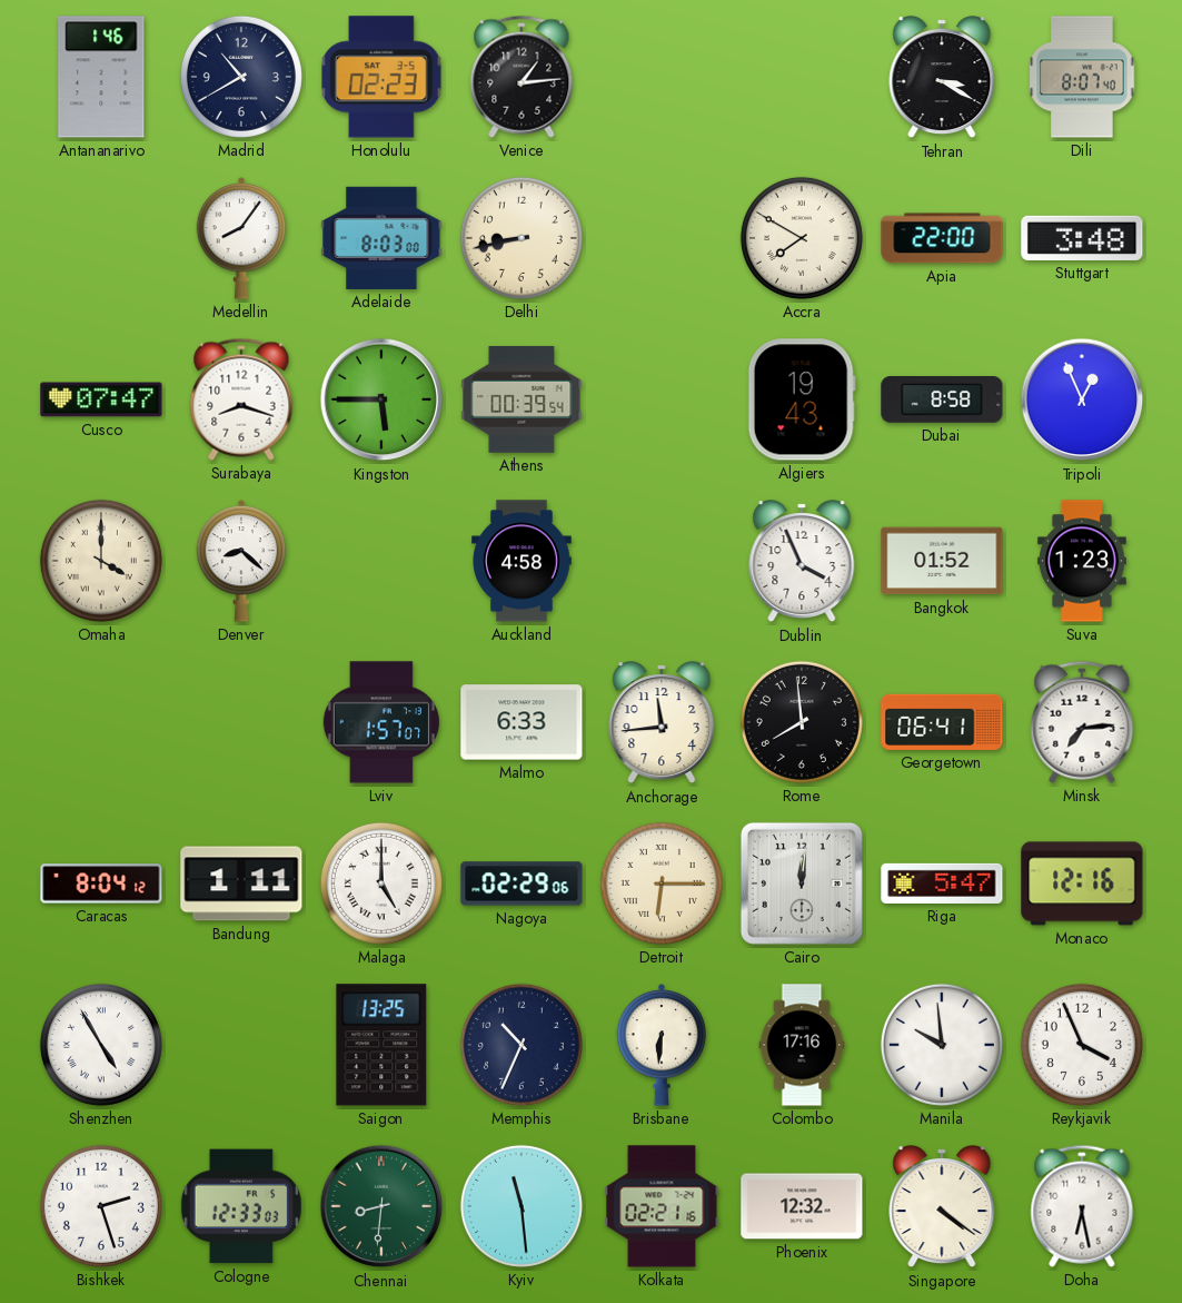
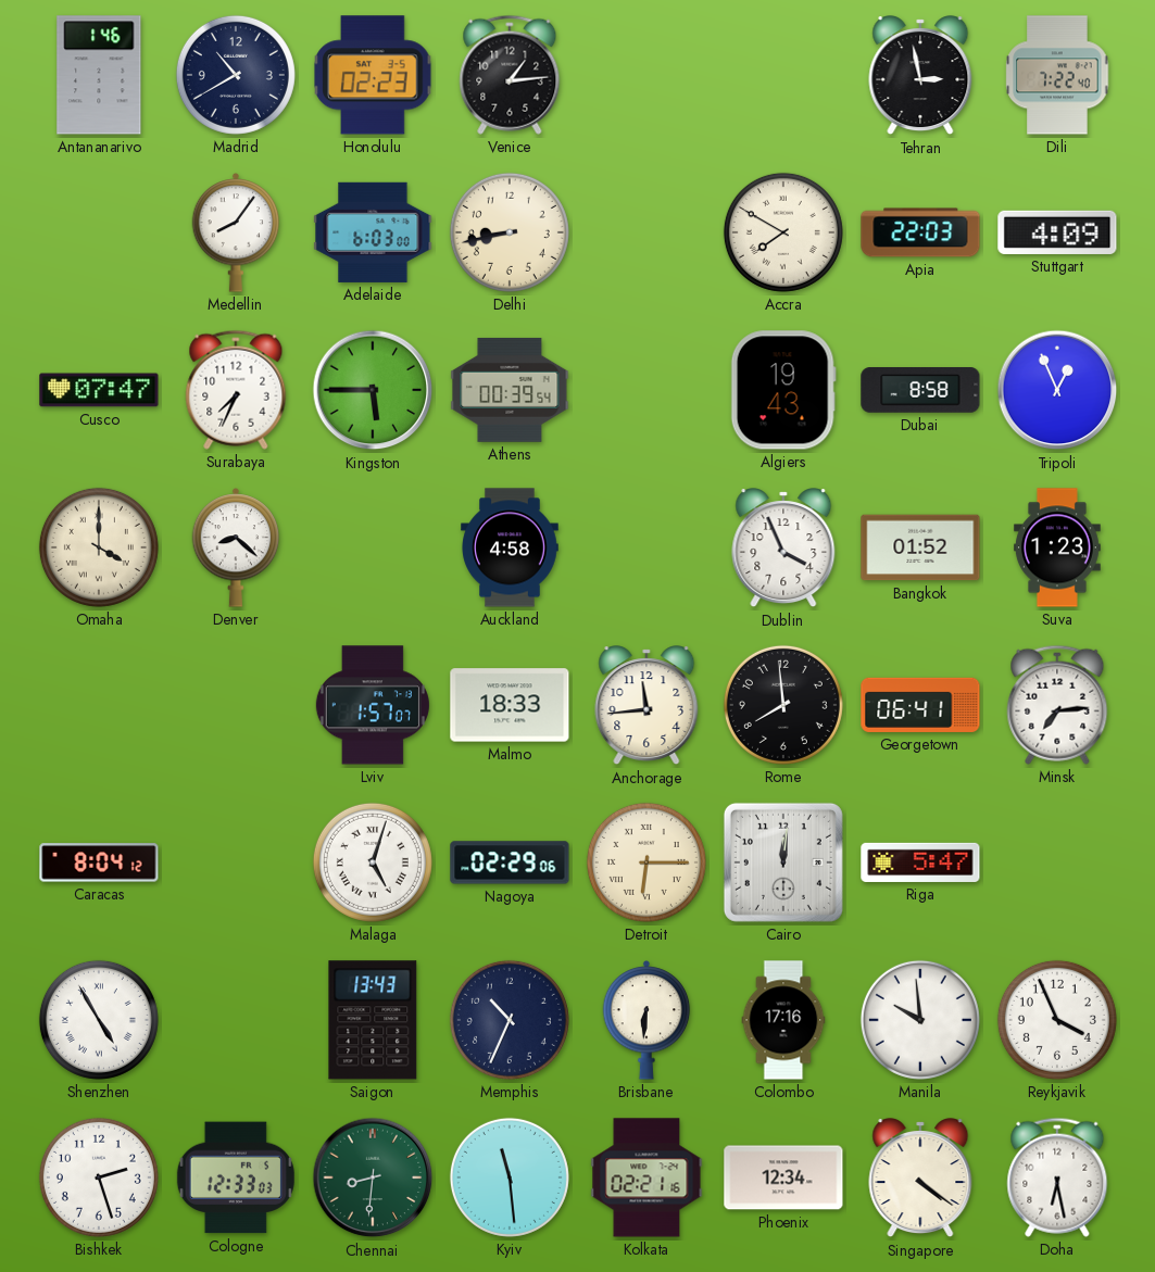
Tehran: 3:20 -> 2:58
Dili: 8:07 -> 7:22
Adelaide: 8:03 -> 6:03
Apia: 22:00 -> 22:03
Stuttgart: 3:48 -> 4:09
Surabaya: 8:18 -> 7:34
Malmo: 6:33 -> 18:33
Bandung: 1:11 -> none
Malaga: 5:00 -> 5:03
Monaco: 12:16 -> none
Saigon: 13:25 -> 13:43
Phoenix: 12:32 -> 12:34
